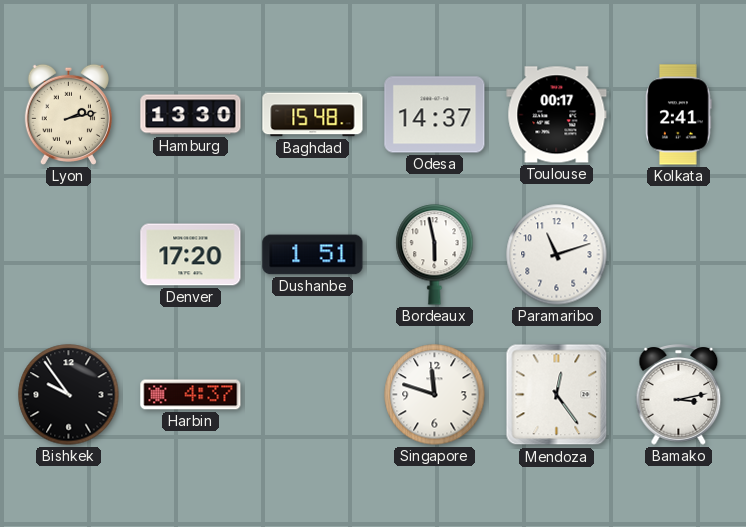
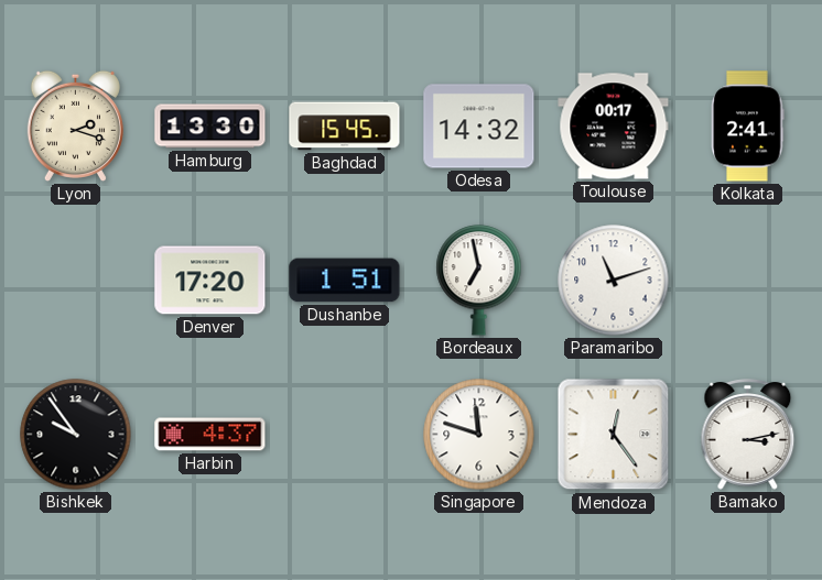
Lyon: 2:13 -> 2:18
Baghdad: 15:48 -> 15:45
Odesa: 14:37 -> 14:32
Bordeaux: 5:58 -> 6:58
